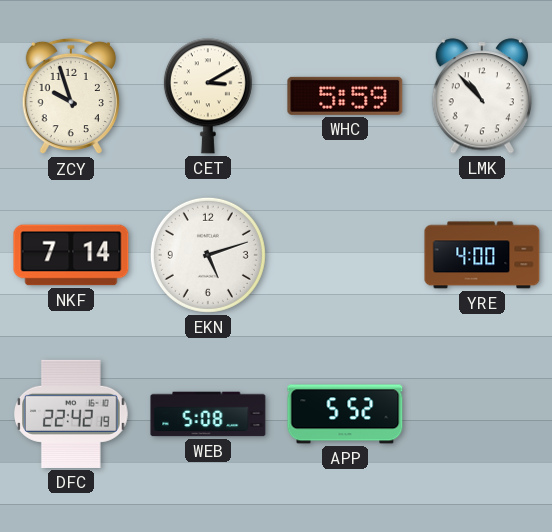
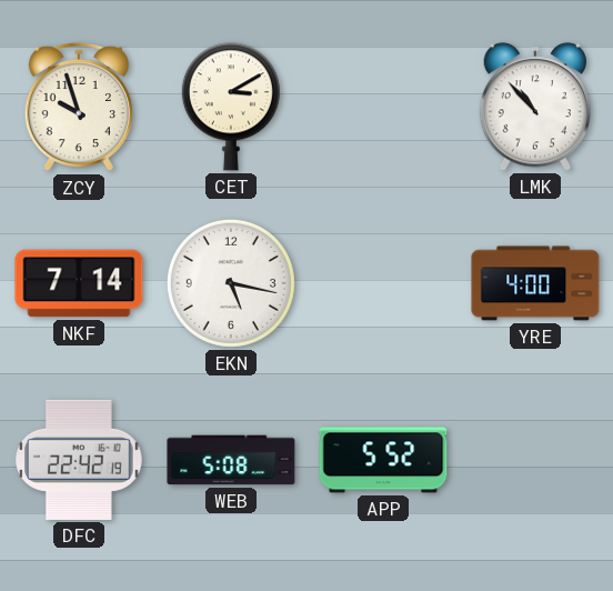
WHC: 5:59 -> none
EKN: 5:12 -> 5:17
